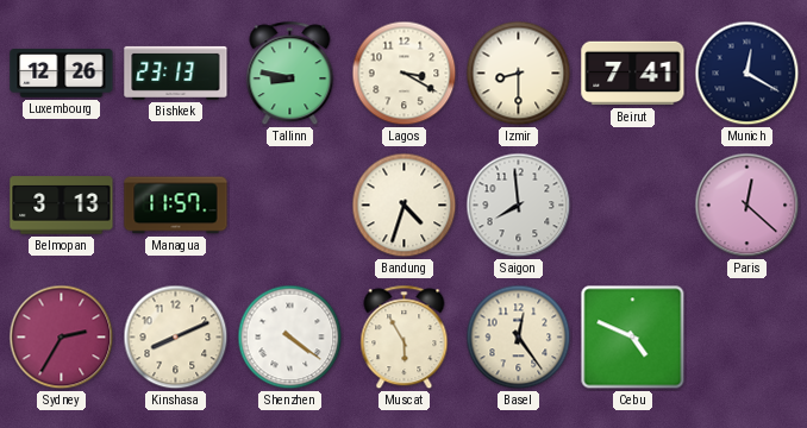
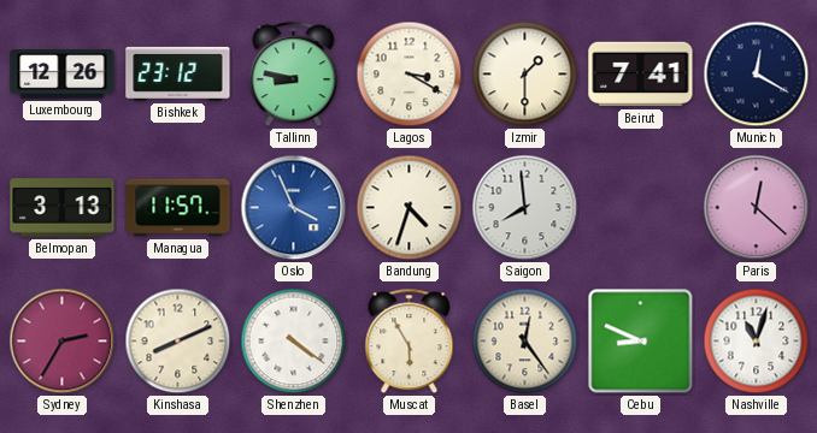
Bishkek: 23:13 -> 23:12
Izmir: 8:30 -> 1:30
Oslo: none -> 3:56
Cebu: 4:49 -> 8:49
Nashville: none -> 11:03
